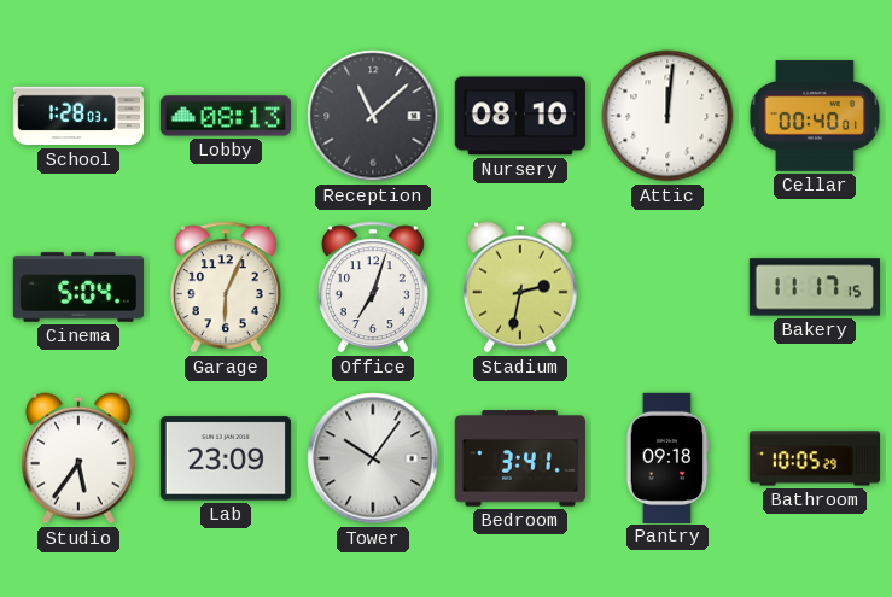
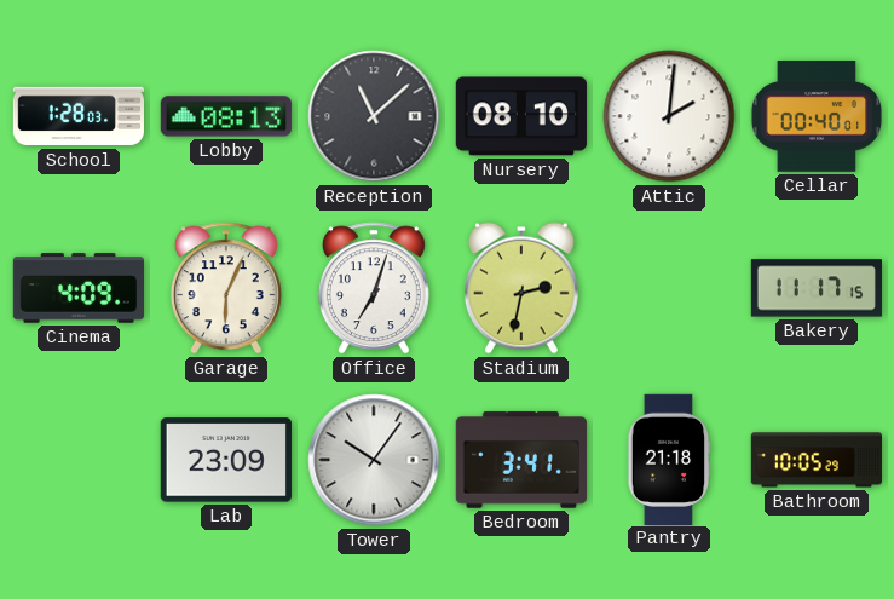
Attic: 12:01 -> 2:01
Cinema: 5:04 -> 4:09
Studio: 5:36 -> none
Pantry: 09:18 -> 21:18
